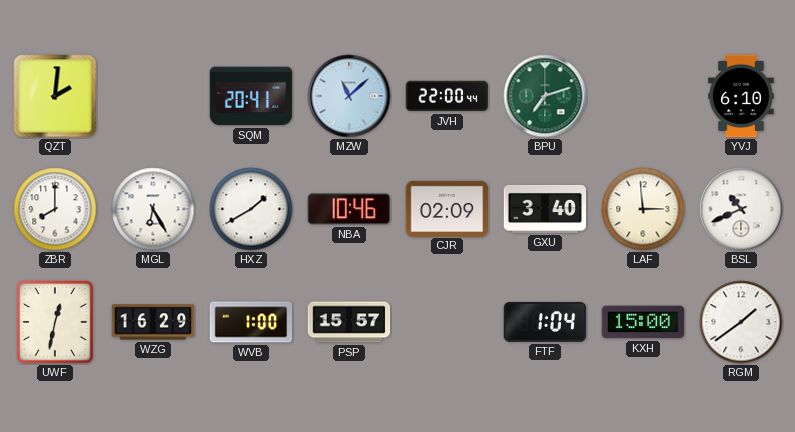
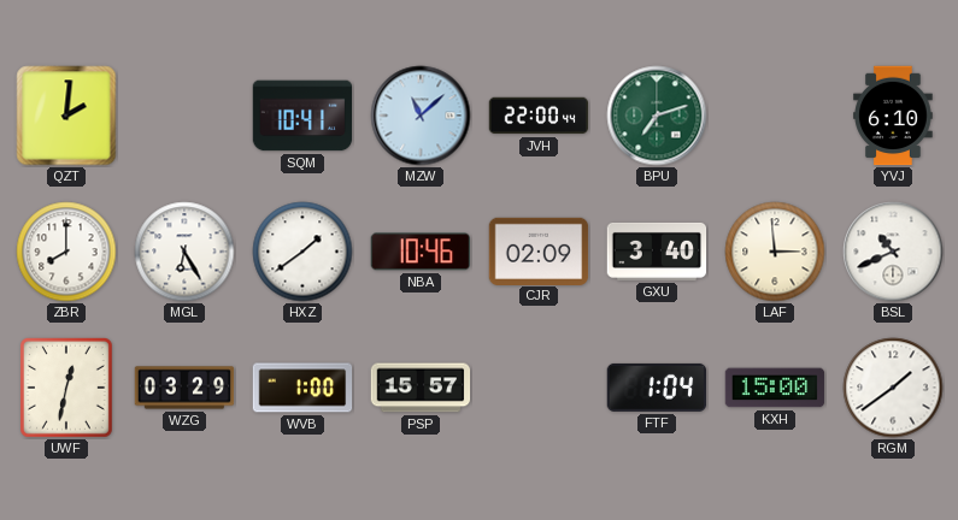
SQM: 20:41 -> 10:41
HXZ: 1:40 -> 1:39
WZG: 16:29 -> 03:29
